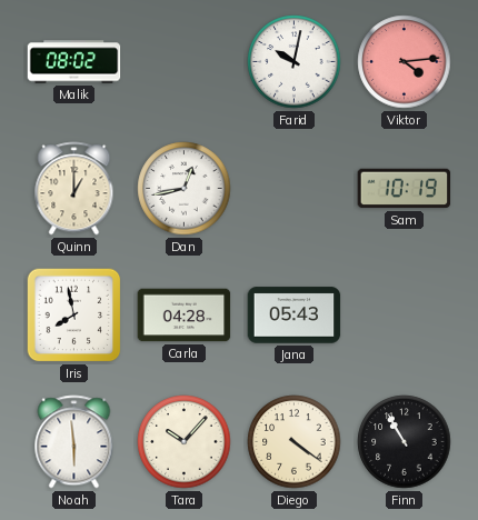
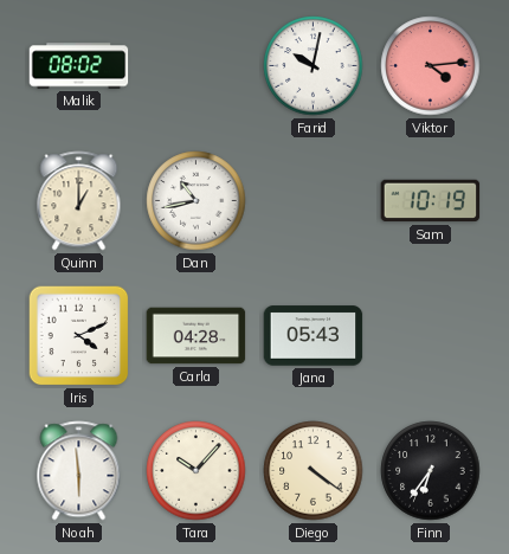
Dan: 12:43 -> 10:43
Iris: 7:58 -> 4:11
Finn: 10:55 -> 6:36
